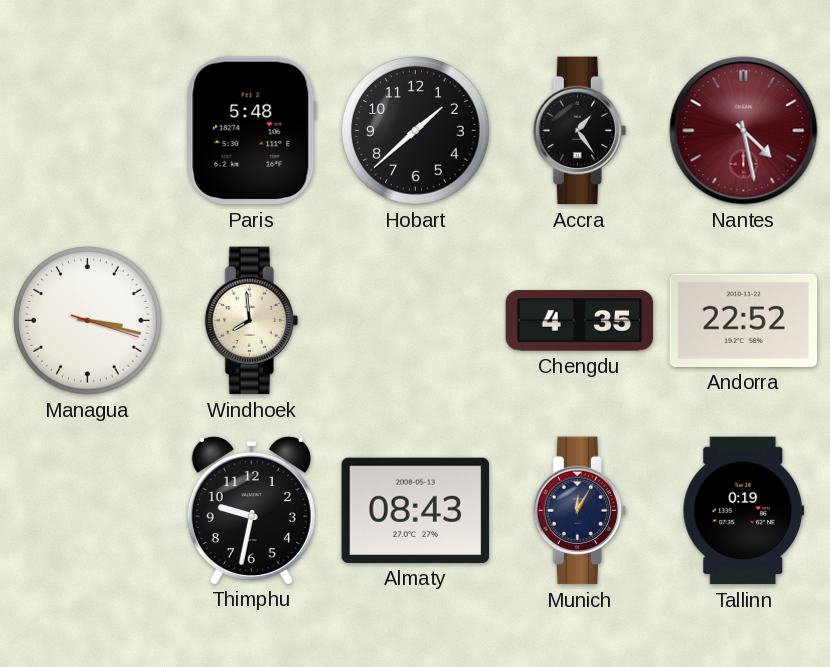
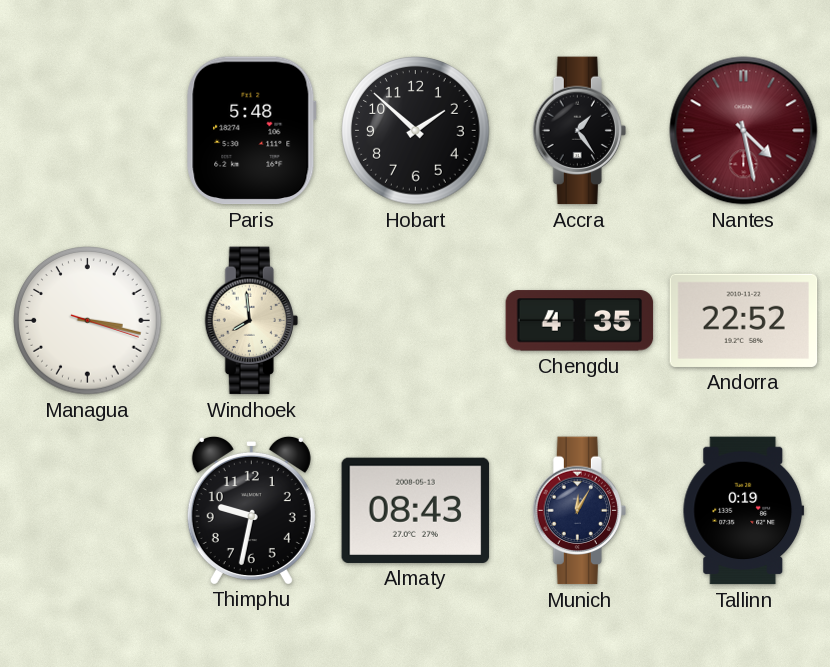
Hobart: 1:38 -> 1:52
